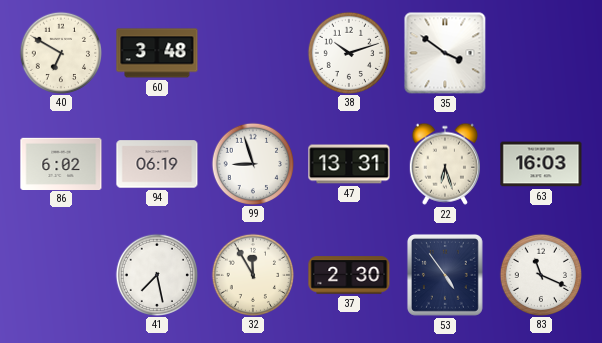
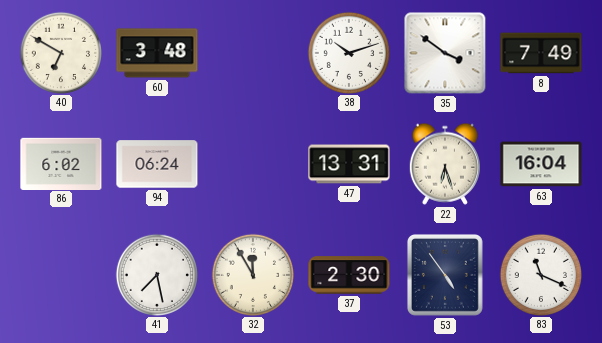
8: none -> 7:49
94: 06:19 -> 06:24
99: 8:57 -> none
63: 16:03 -> 16:04
